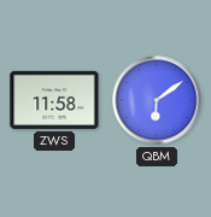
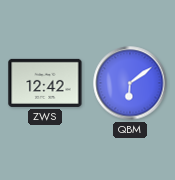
ZWS: 11:58 -> 12:42
